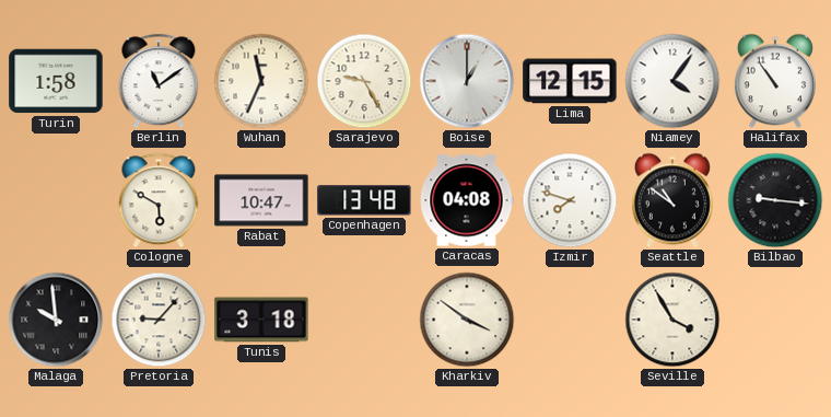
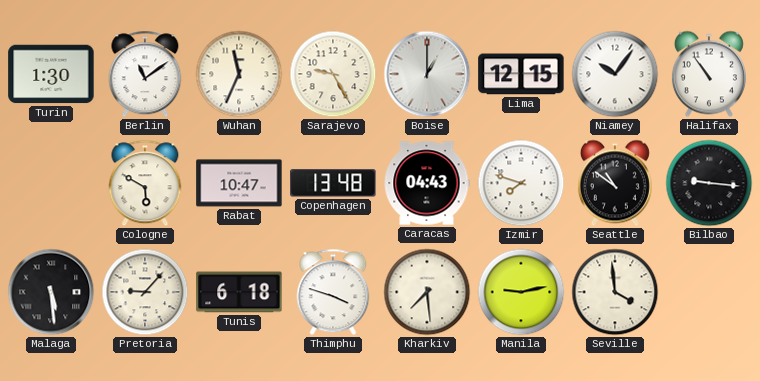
Turin: 1:58 -> 1:30
Niamey: 4:06 -> 10:06
Caracas: 04:08 -> 04:43
Malaga: 9:59 -> 5:29
Tunis: 3:18 -> 6:18
Thimphu: none -> 3:48
Kharkiv: 3:51 -> 7:29
Manila: none -> 9:13
Seville: 3:55 -> 3:59
